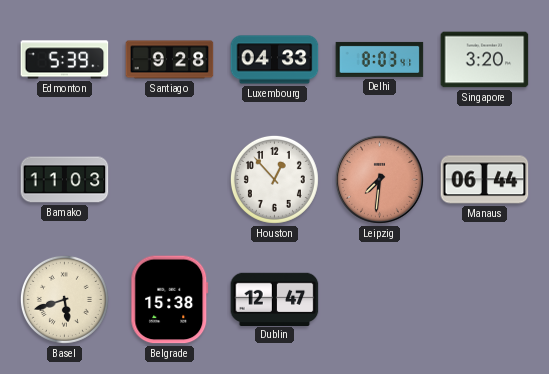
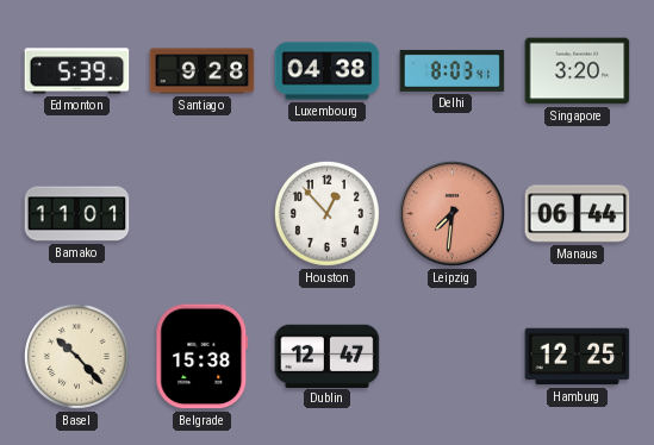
Luxembourg: 04:33 -> 04:38
Bamako: 11:03 -> 11:01
Basel: 5:42 -> 10:23
Hamburg: none -> 12:25
